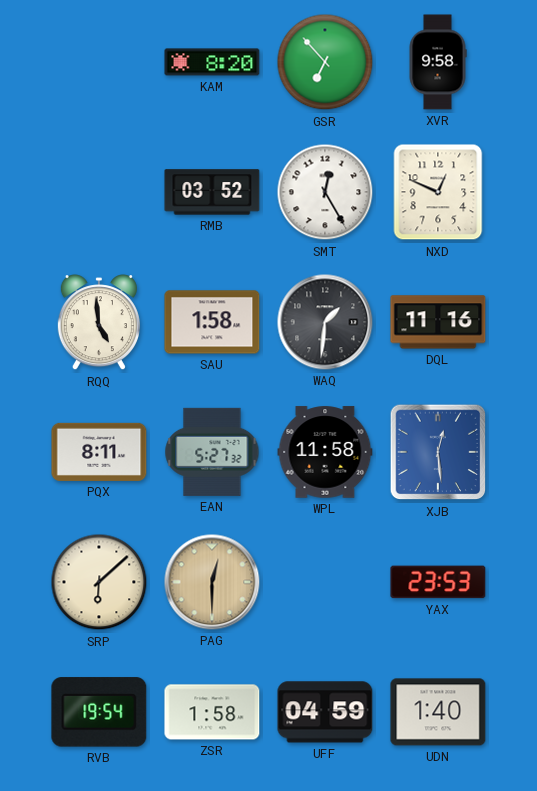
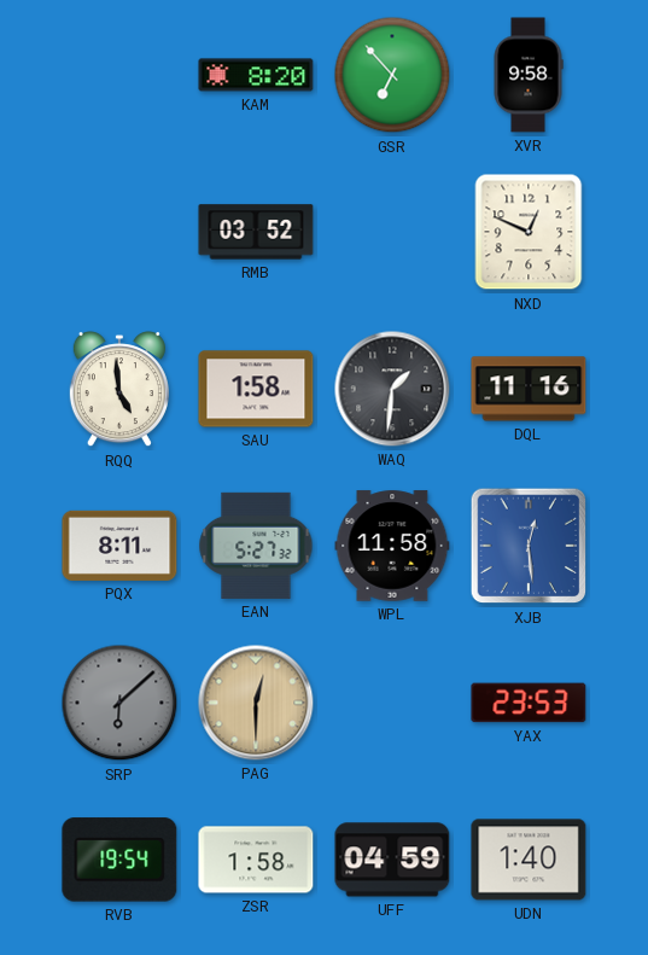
SMT: 12:25 -> none
SRP dial: cream -> grey
